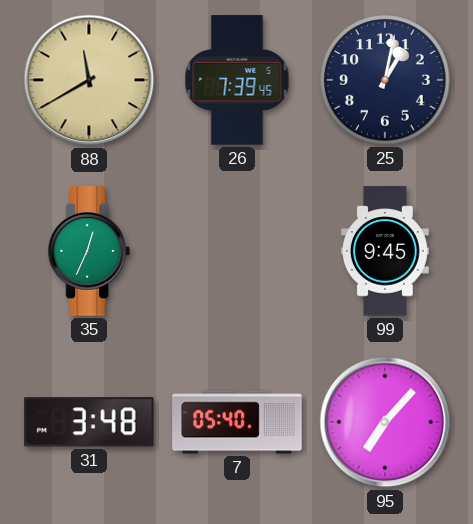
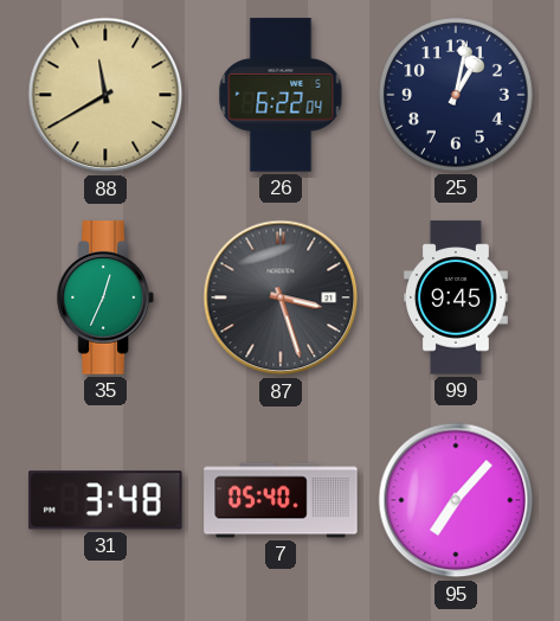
26: 7:39 -> 6:22
87: none -> 3:27
